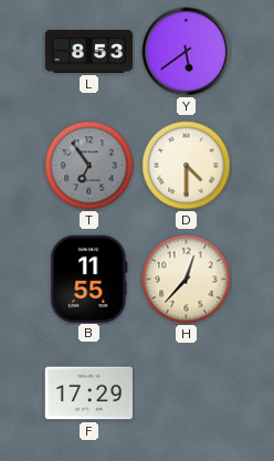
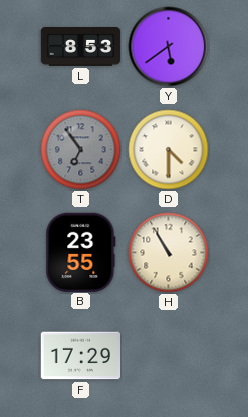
B: 11:55 -> 23:55
H: 12:37 -> 10:55
